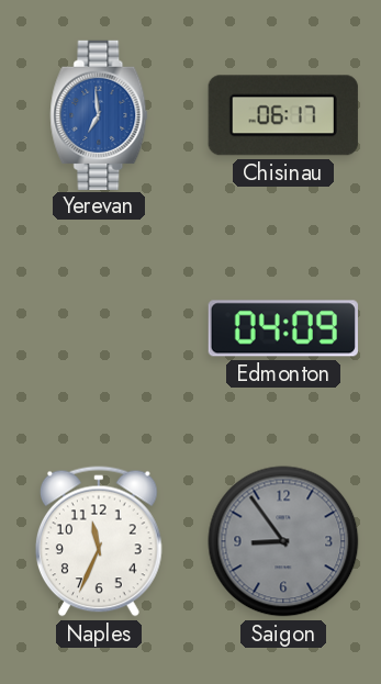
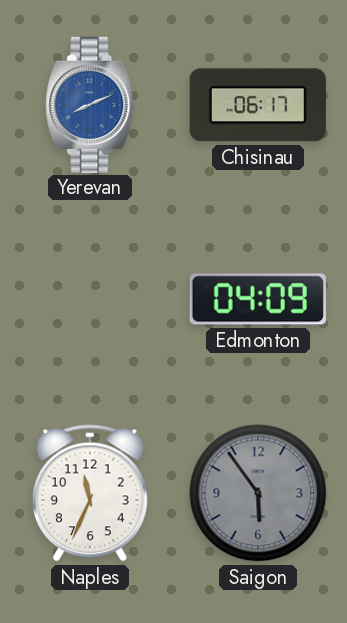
Yerevan: 6:59 -> 8:11
Saigon: 8:54 -> 5:54
